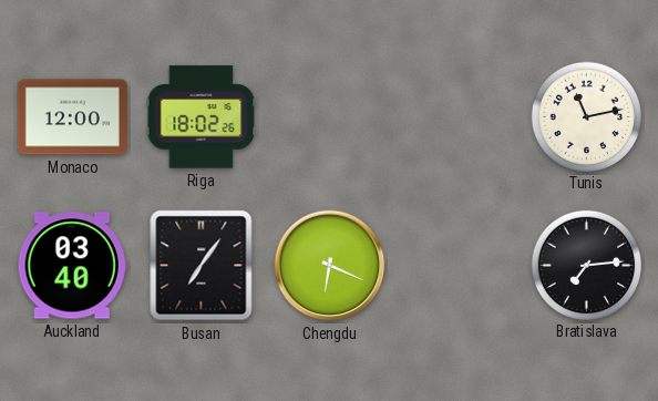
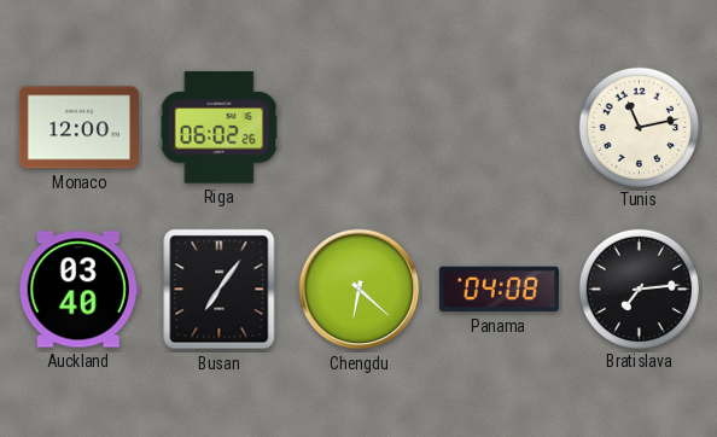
Riga: 18:02 -> 06:02
Chengdu: 6:19 -> 6:22
Panama: none -> 04:08
